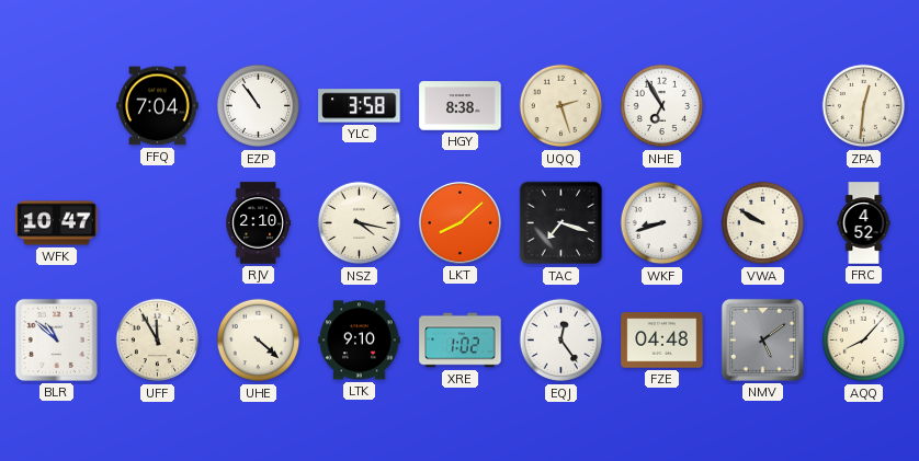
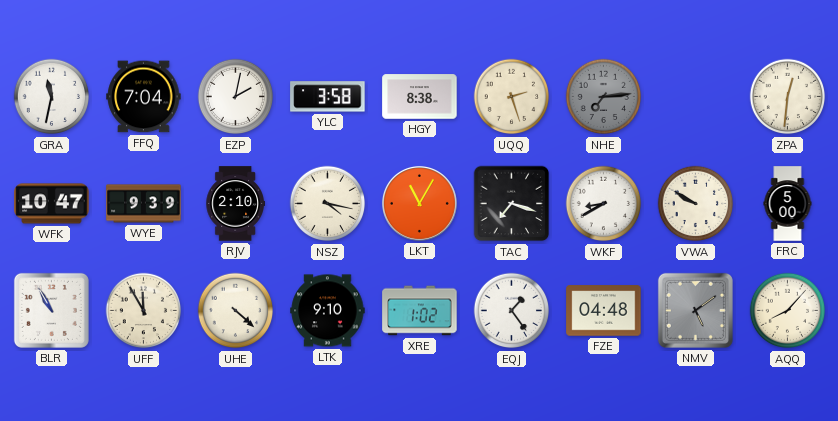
GRA: none -> 11:32
EZP: 10:54 -> 2:02
NHE: 6:55 -> 7:14
NHE dial: white -> grey
WYE: none -> 9:39
LKT: 8:08 -> 11:05
WKF: 8:42 -> 8:40
FRC: 4:52 -> 5:00
BLR: 10:52 -> 10:55
EQJ: 12:24 -> 1:24
